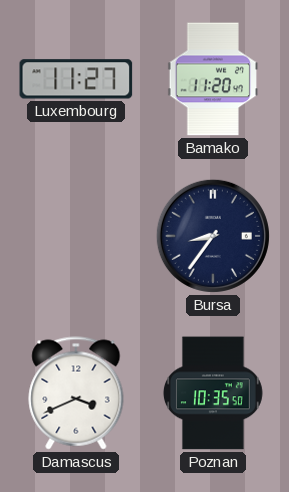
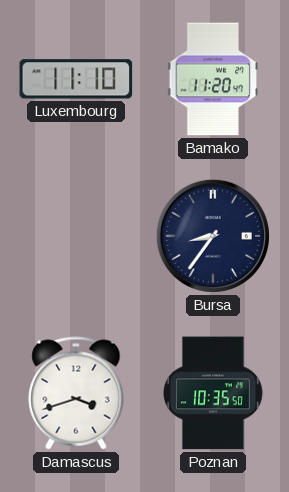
Luxembourg: 11:27 -> 11:10
Damascus: 3:41 -> 3:42
